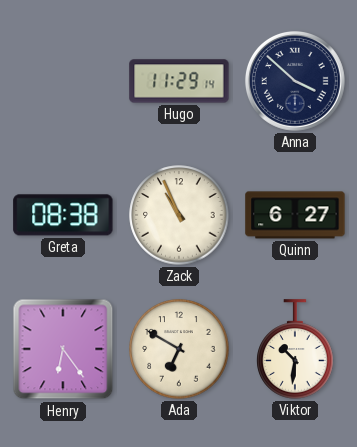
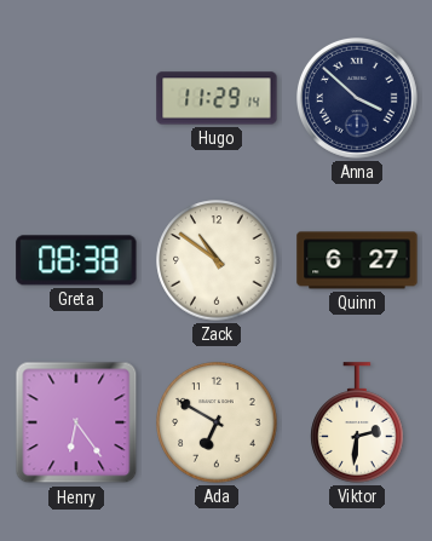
Zack: 10:56 -> 10:51
Viktor: 10:31 -> 2:31
